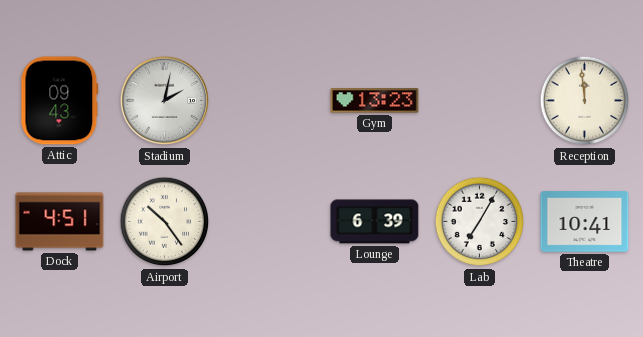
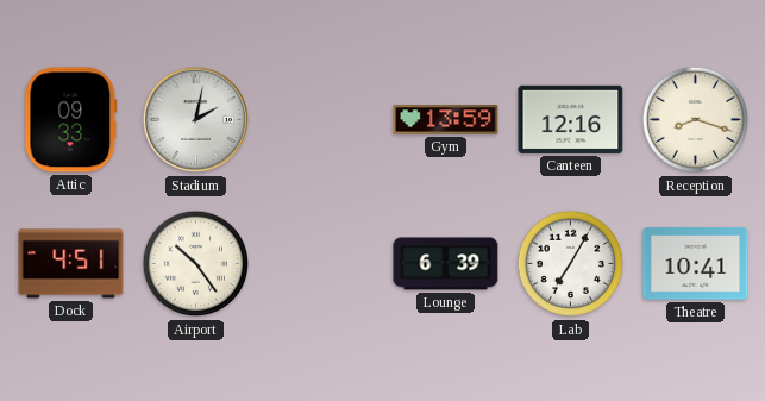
Attic: 09:43 -> 09:33
Gym: 13:23 -> 13:59
Canteen: none -> 12:16
Reception: 11:59 -> 8:18
